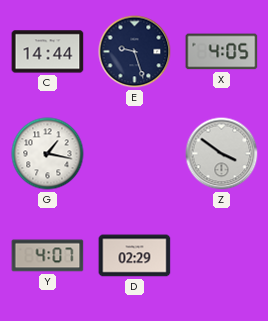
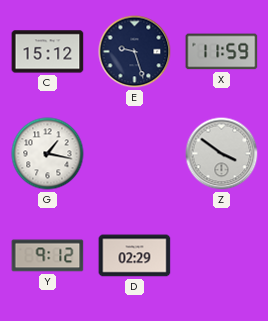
C: 14:44 -> 15:12
X: 4:05 -> 11:59
Y: 4:07 -> 9:12
